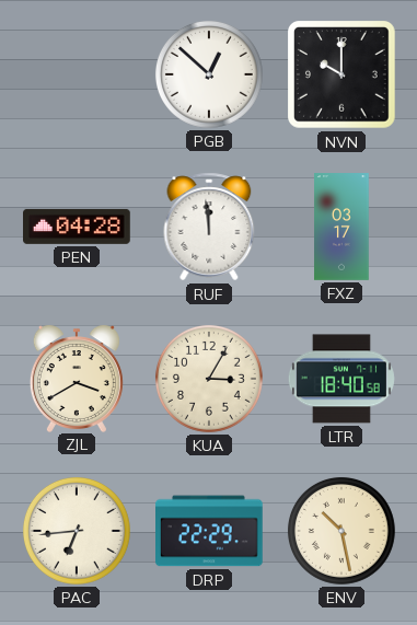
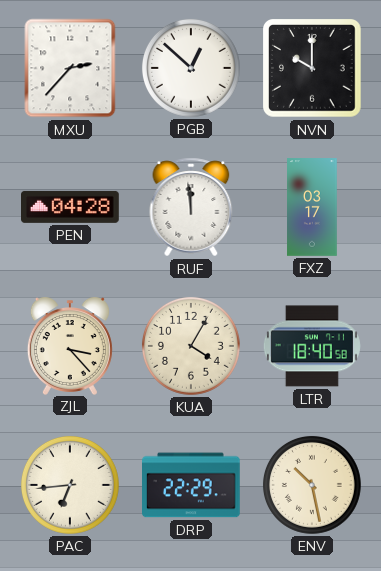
MXU: none -> 2:37
ZJL: 3:40 -> 3:23
KUA: 3:05 -> 4:05
